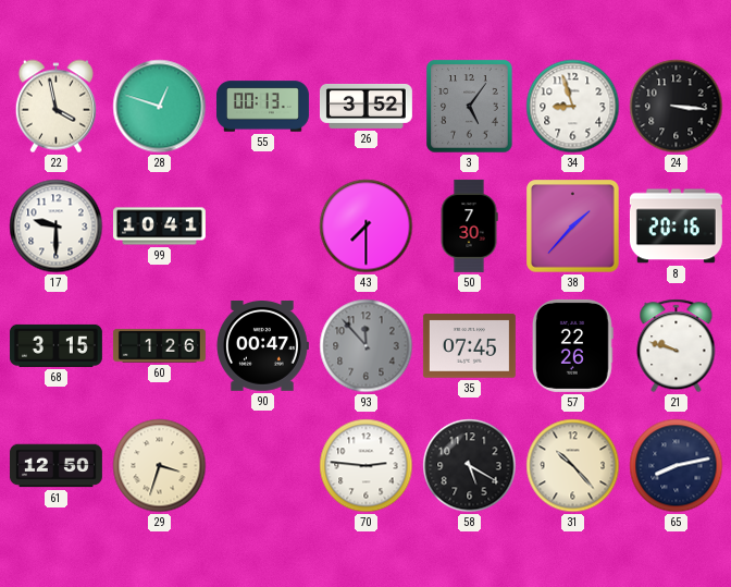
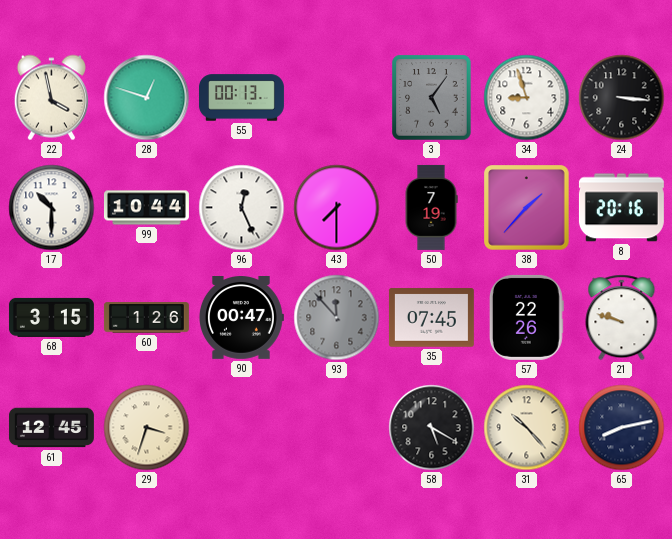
26: 3:52 -> none
17: 9:30 -> 10:30
99: 10:41 -> 10:44
96: none -> 12:26
50: 7:30 -> 7:19
61: 12:50 -> 12:45
70: 2:46 -> none
